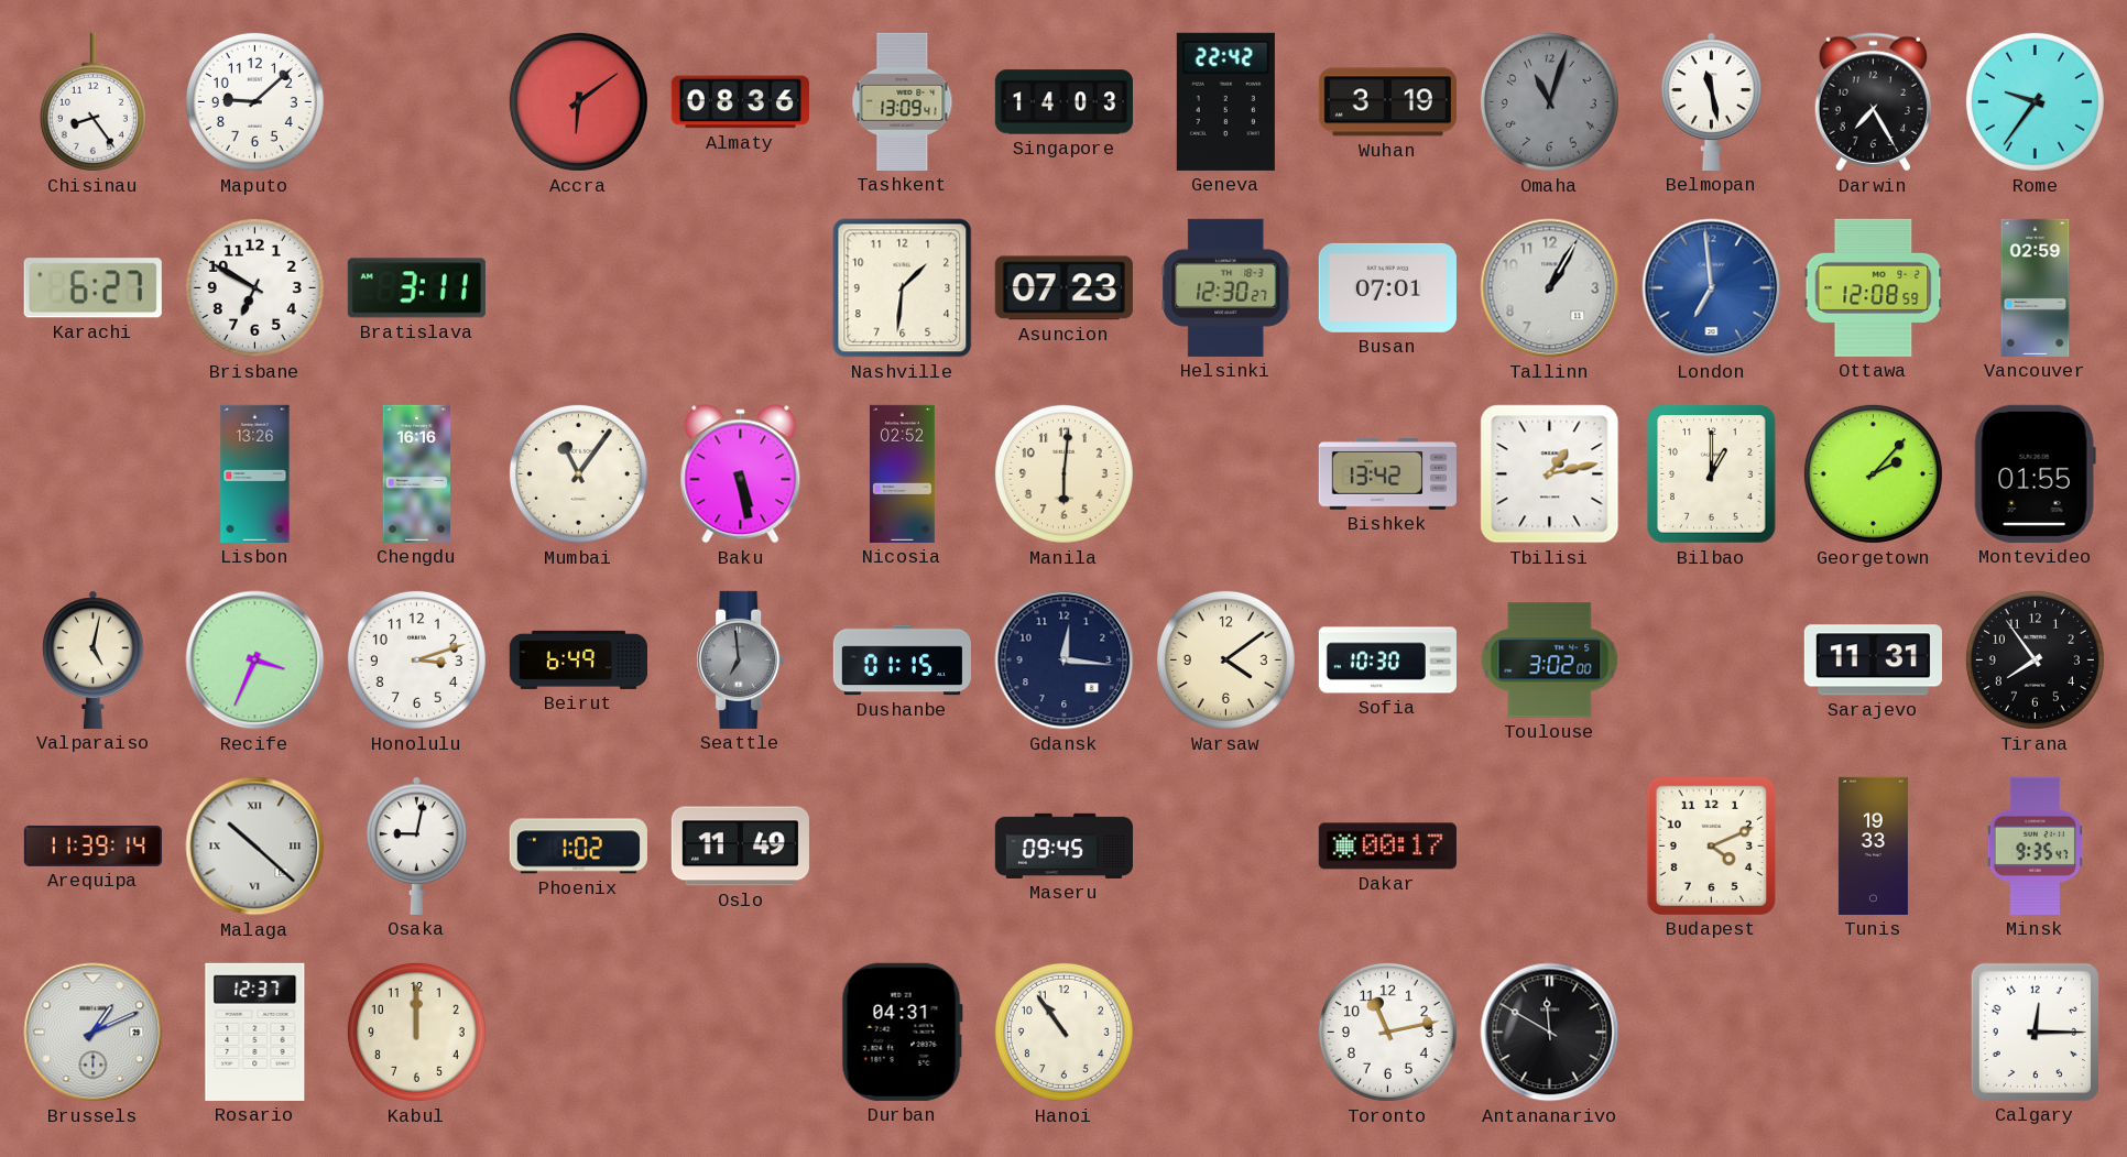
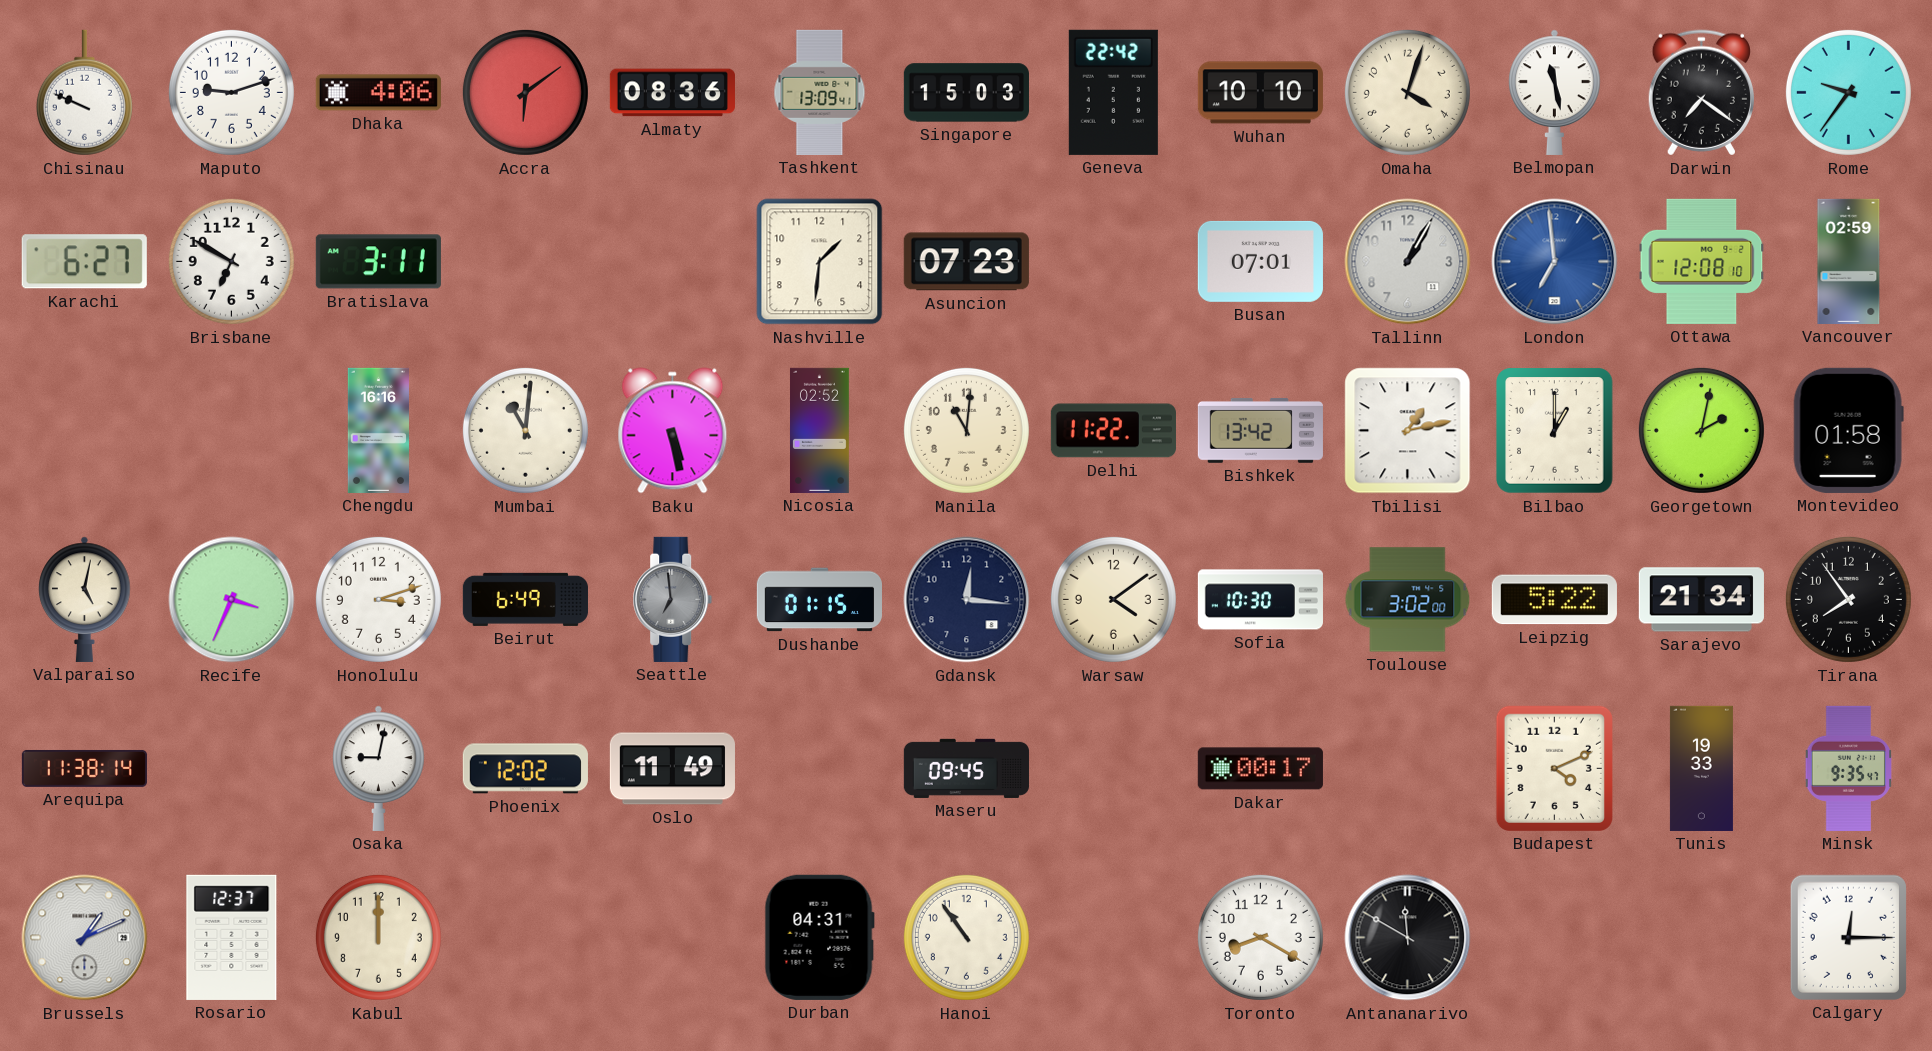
Chisinau: 8:24 -> 9:49
Maputo: 9:08 -> 9:12
Dhaka: none -> 4:06
Singapore: 14:03 -> 15:03
Wuhan: 3:19 -> 10:10
Omaha: 11:03 -> 4:03
Omaha dial: grey -> cream
Darwin: 7:25 -> 7:21
Helsinki: 12:30 -> none
Ottawa: 12:08:59 -> 12:08:10
Lisbon: 13:26 -> none
Mumbai: 11:06 -> 11:01
Manila: 6:01 -> 11:01
Delhi: none -> 11:22
Georgetown: 2:07 -> 2:02
Montevideo: 01:55 -> 01:58
Leipzig: none -> 5:22
Sarajevo: 11:31 -> 21:34
Arequipa: 11:39 -> 11:38
Malaga: 10:22 -> none
Phoenix: 1:02 -> 12:02
Toronto: 11:13 -> 8:20
